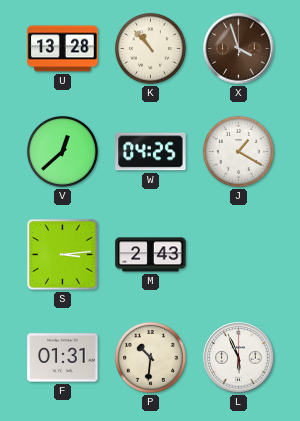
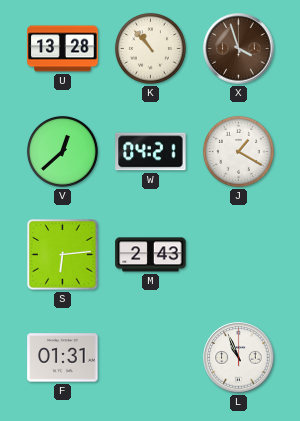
W: 04:25 -> 04:21
S: 3:14 -> 6:14
P: 10:31 -> none
L: 5:56 -> 10:56
